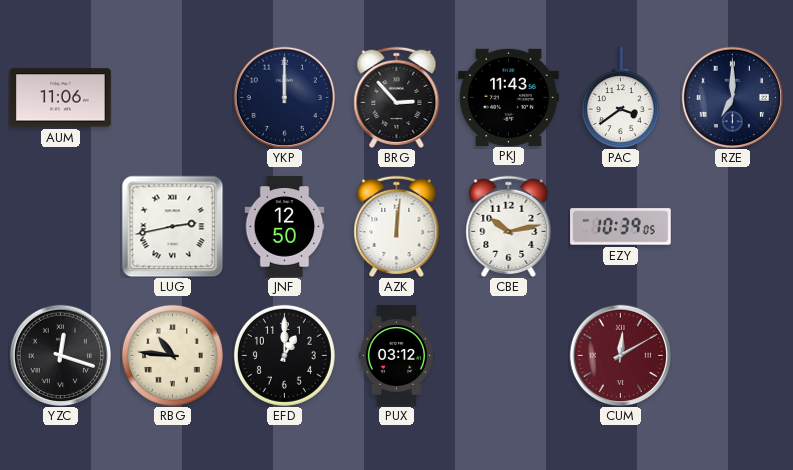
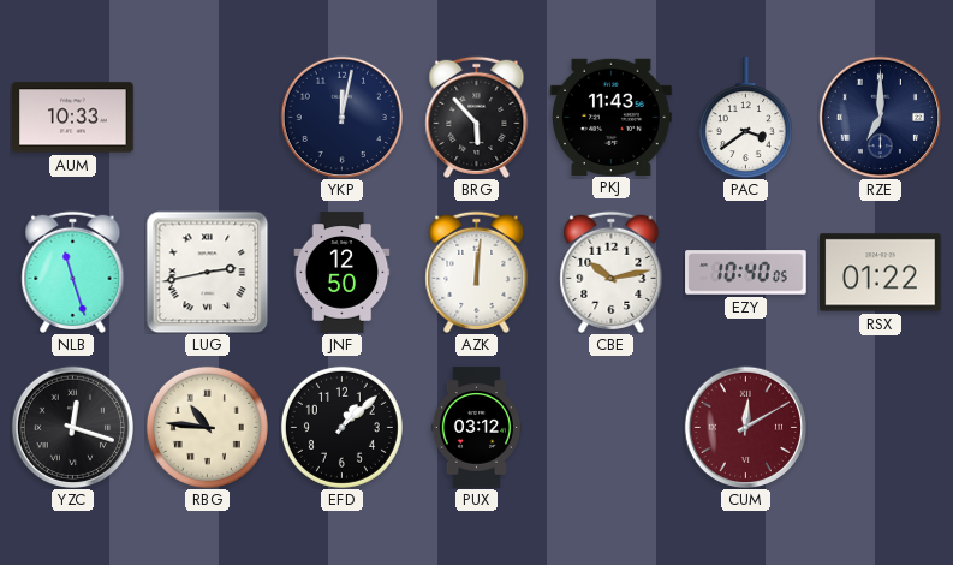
AUM: 11:06 -> 10:33
YKP: 12:00 -> 12:02
BRG: 2:53 -> 5:53
NLB: none -> 11:27
EZY: 10:39 -> 10:40
RSX: none -> 01:22
EFD: 1:00 -> 1:08
